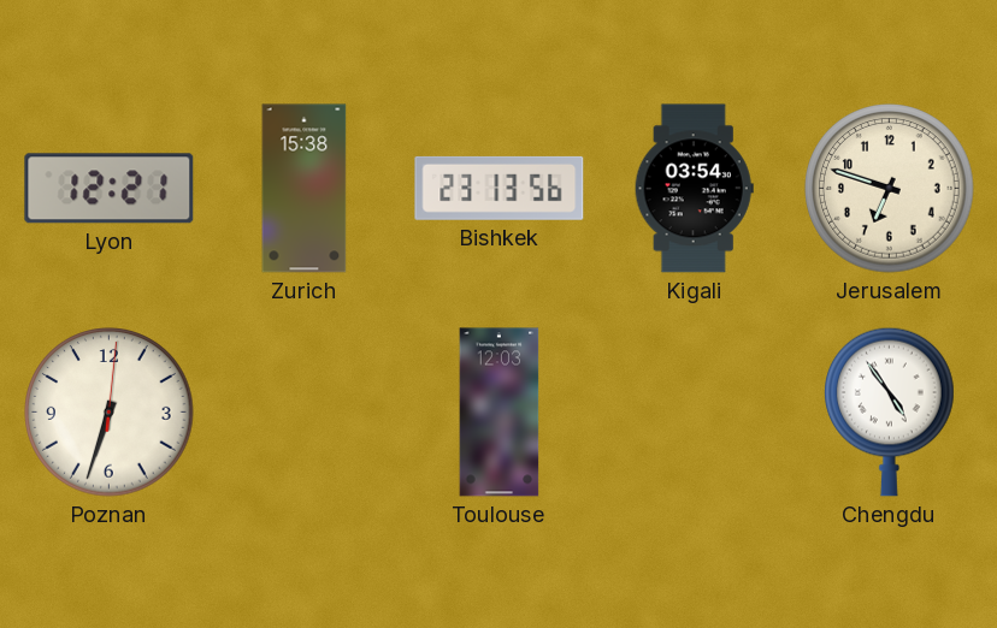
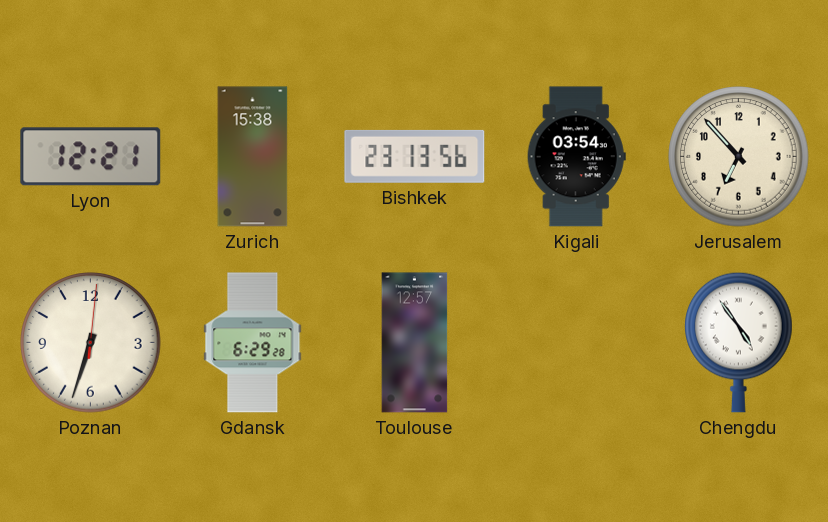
Jerusalem: 6:48 -> 6:53
Gdansk: none -> 6:29
Toulouse: 12:03 -> 12:57
